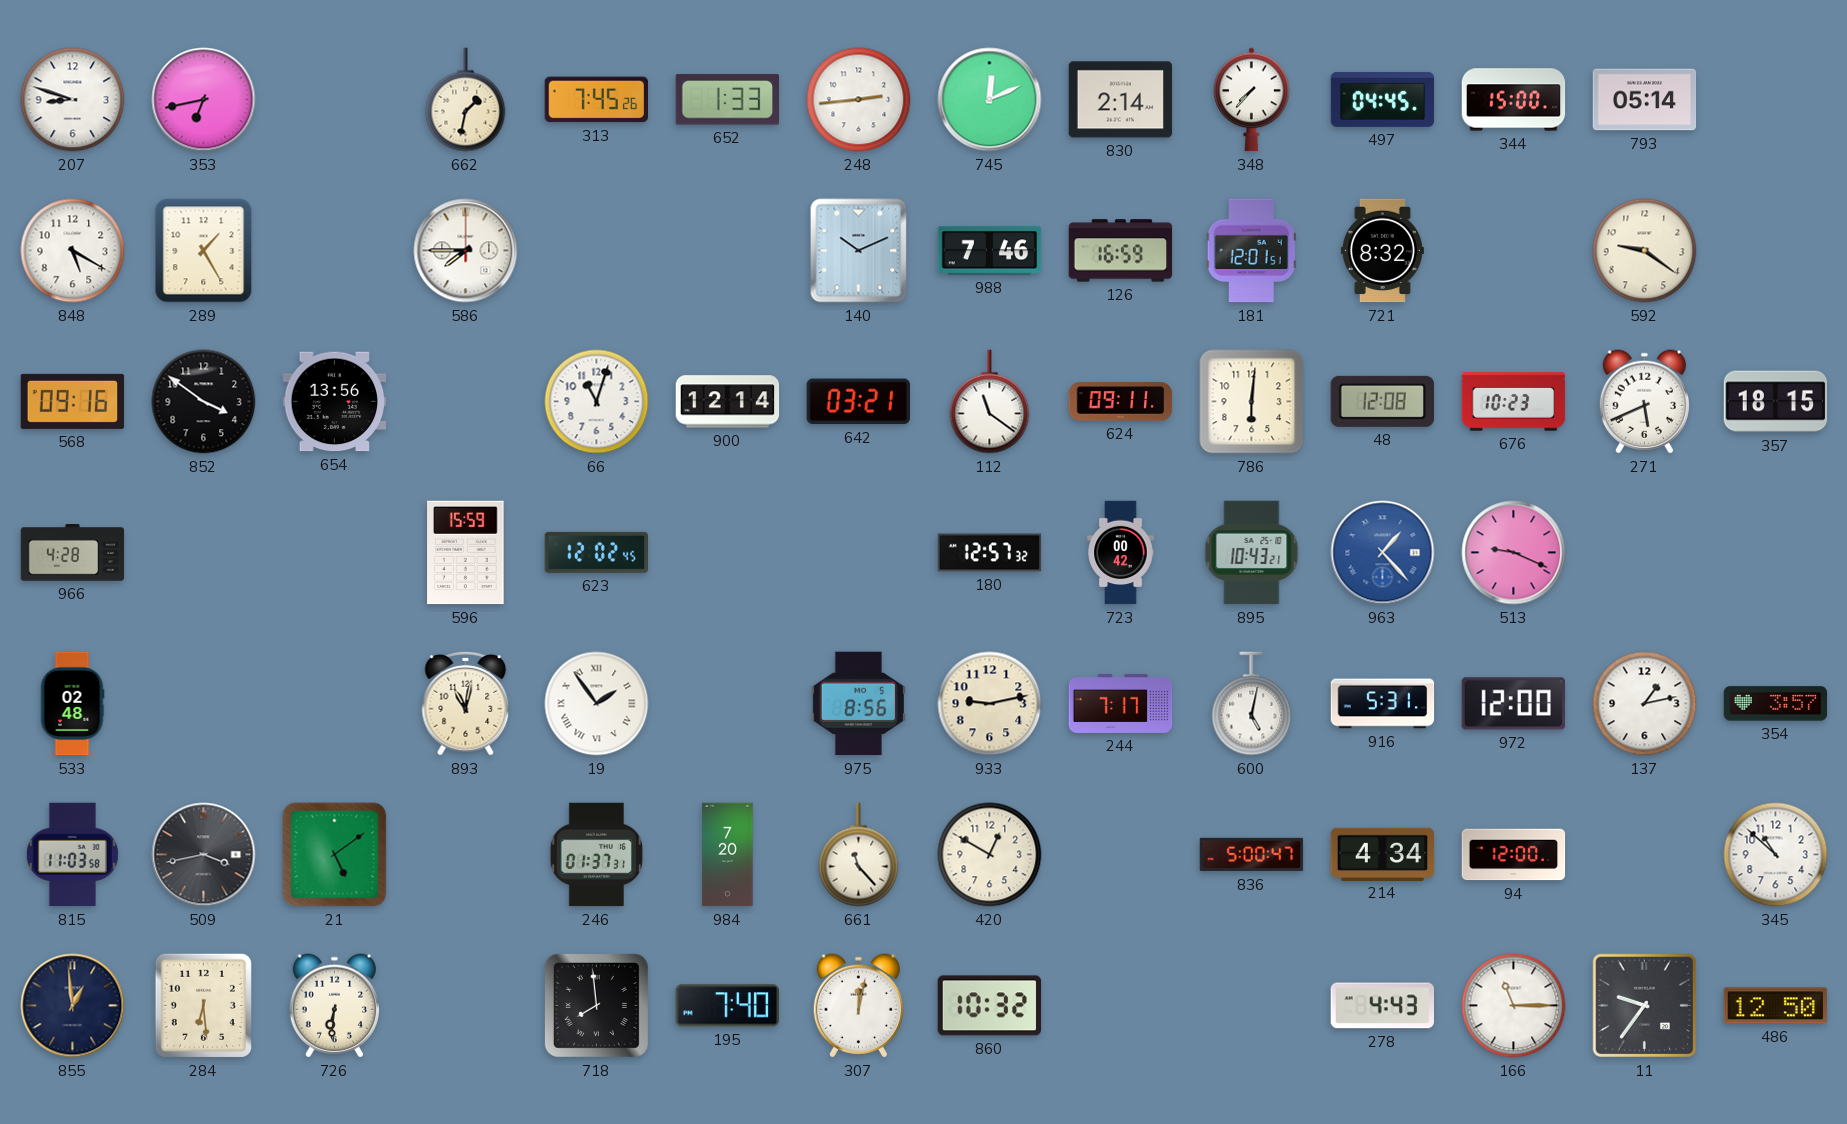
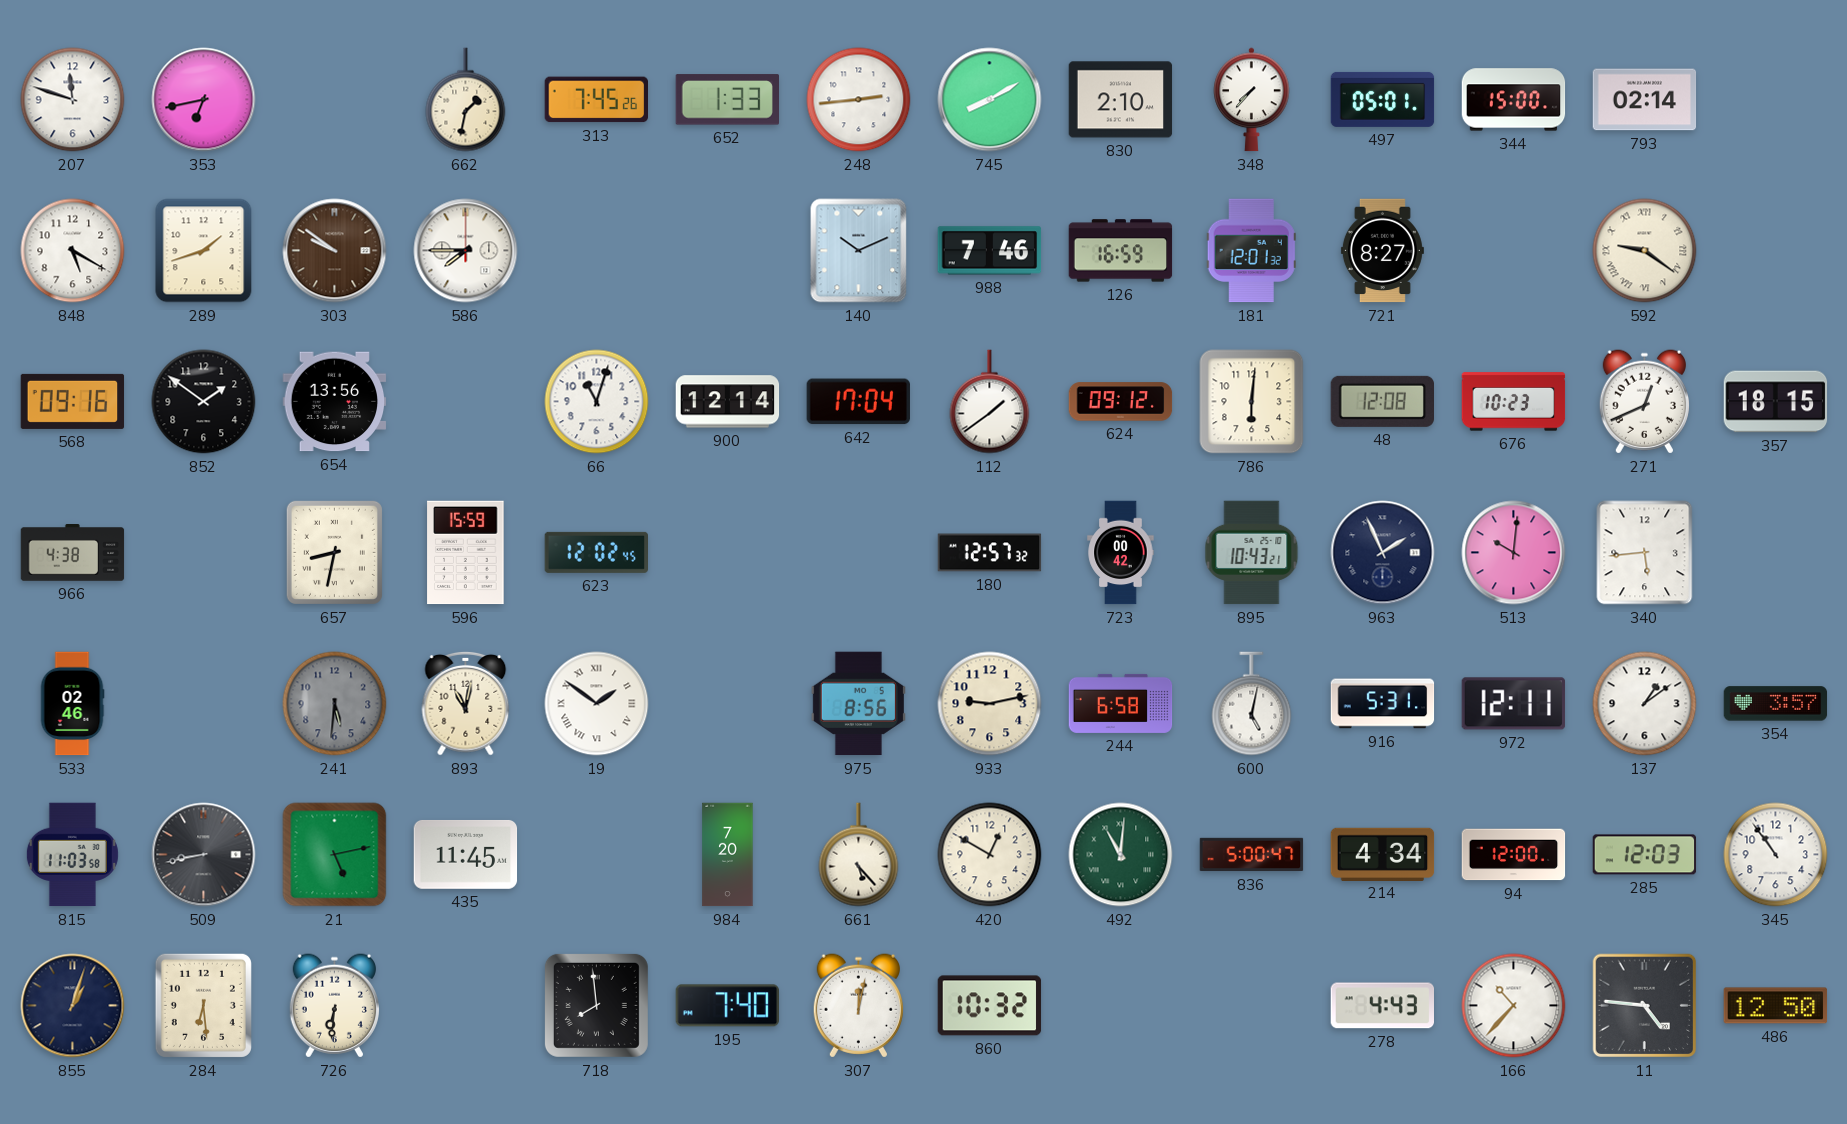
207: 8:48 -> 11:48
745: 12:11 -> 8:10
830: 2:14 -> 2:10
497: 04:45 -> 05:01
793: 05:14 -> 02:14
289: 1:25 -> 1:42
303: none -> 9:51
181: 12:01:51 -> 12:01:32
721: 8:32 -> 8:27
592 numerals: Arabic -> Roman
852: 3:51 -> 1:51
642: 03:21 -> 17:04
112: 11:21 -> 1:39
624: 09:11 -> 09:12
271: 5:41 -> 12:41
966: 4:28 -> 4:38
657: none -> 8:32
963: 1:23 -> 1:56
963 dial: blue -> navy
513: 9:19 -> 10:01
340: none -> 5:44
533: 02:48 -> 02:46
241: none -> 5:31
19: 1:54 -> 1:51
244: 7:17 -> 6:58
972: 12:00 -> 12:11
137: 1:13 -> 1:09
509: 3:43 -> 8:43
21: 5:09 -> 5:13
435: none -> 11:45
246: 01:37 -> none
661: 11:23 -> 5:23
492: none -> 11:01
285: none -> 12:03
345: 10:52 -> 10:54
855: 12:59 -> 1:03
166: 11:15 -> 10:37
11: 9:36 -> 4:46
